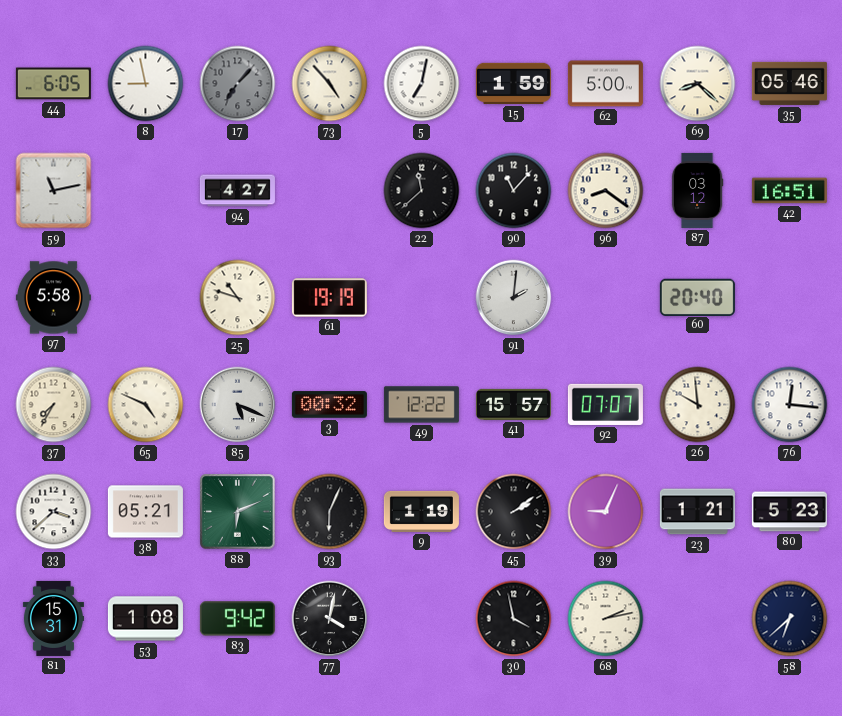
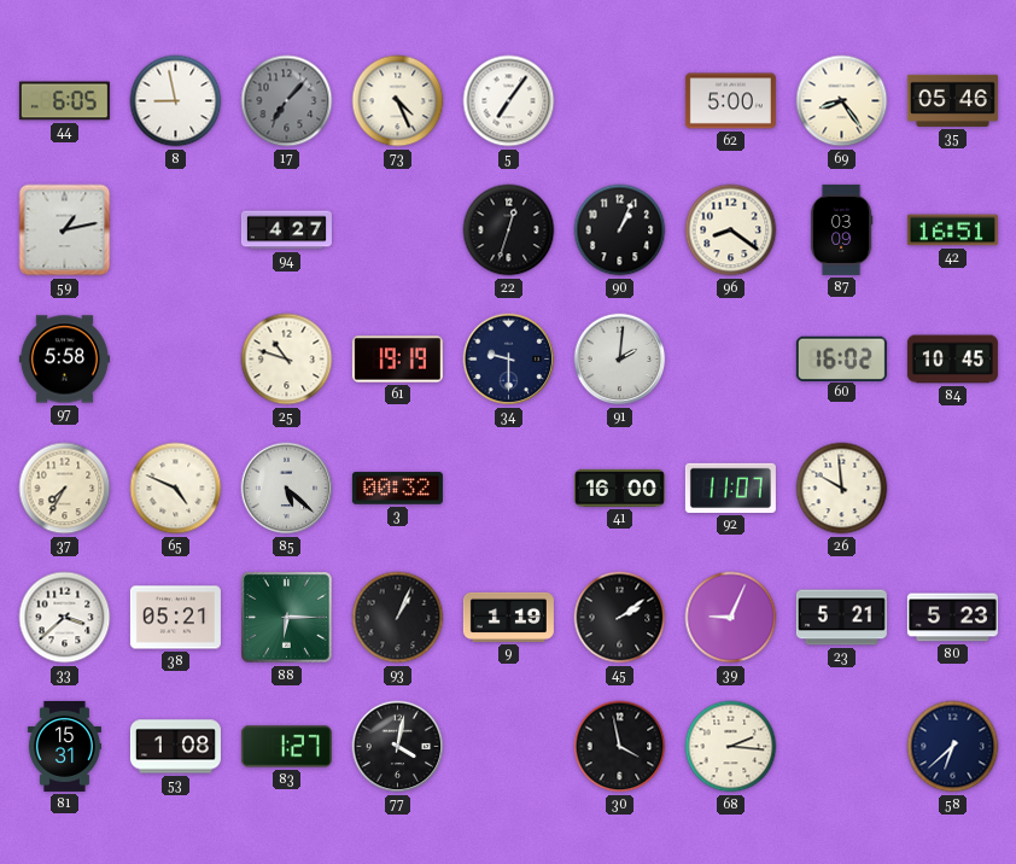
73: 4:53 -> 4:26
5: 7:02 -> 7:06
15: 1:59 -> none
69: 8:22 -> 8:24
59: 11:13 -> 1:13
22: 11:38 -> 12:33
90: 11:07 -> 1:04
87: 03:12 -> 03:09
34: none -> 9:30
60: 20:40 -> 16:02
84: none -> 10:45
85: 5:19 -> 5:22
49: 12:22 -> none
41: 15:57 -> 16:00
92: 07:07 -> 11:07
76: 12:16 -> none
88: 6:11 -> 6:15
93: 6:04 -> 1:04
23: 1:21 -> 5:21
83: 9:42 -> 1:27
68: 2:13 -> 2:16
